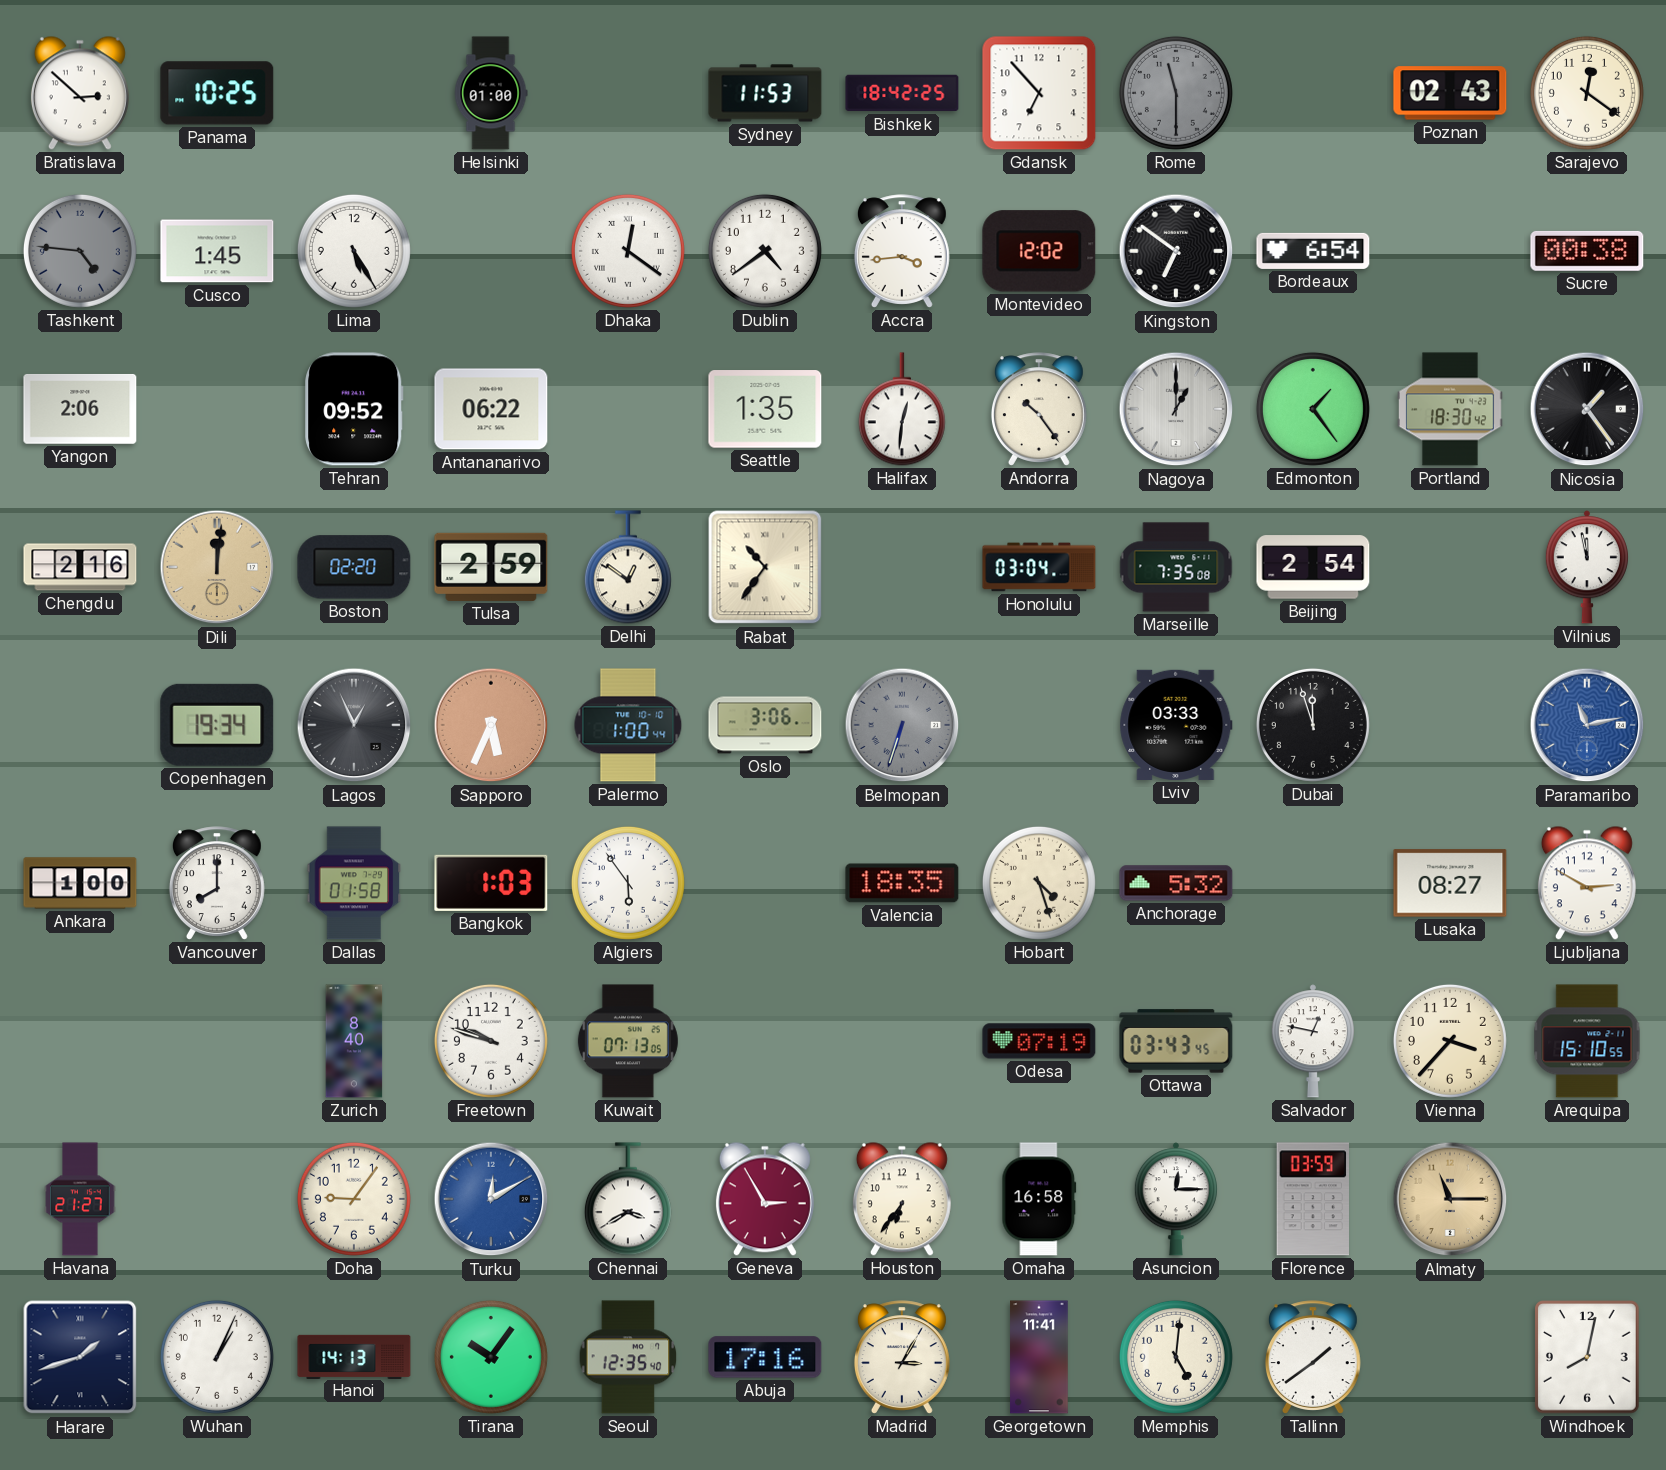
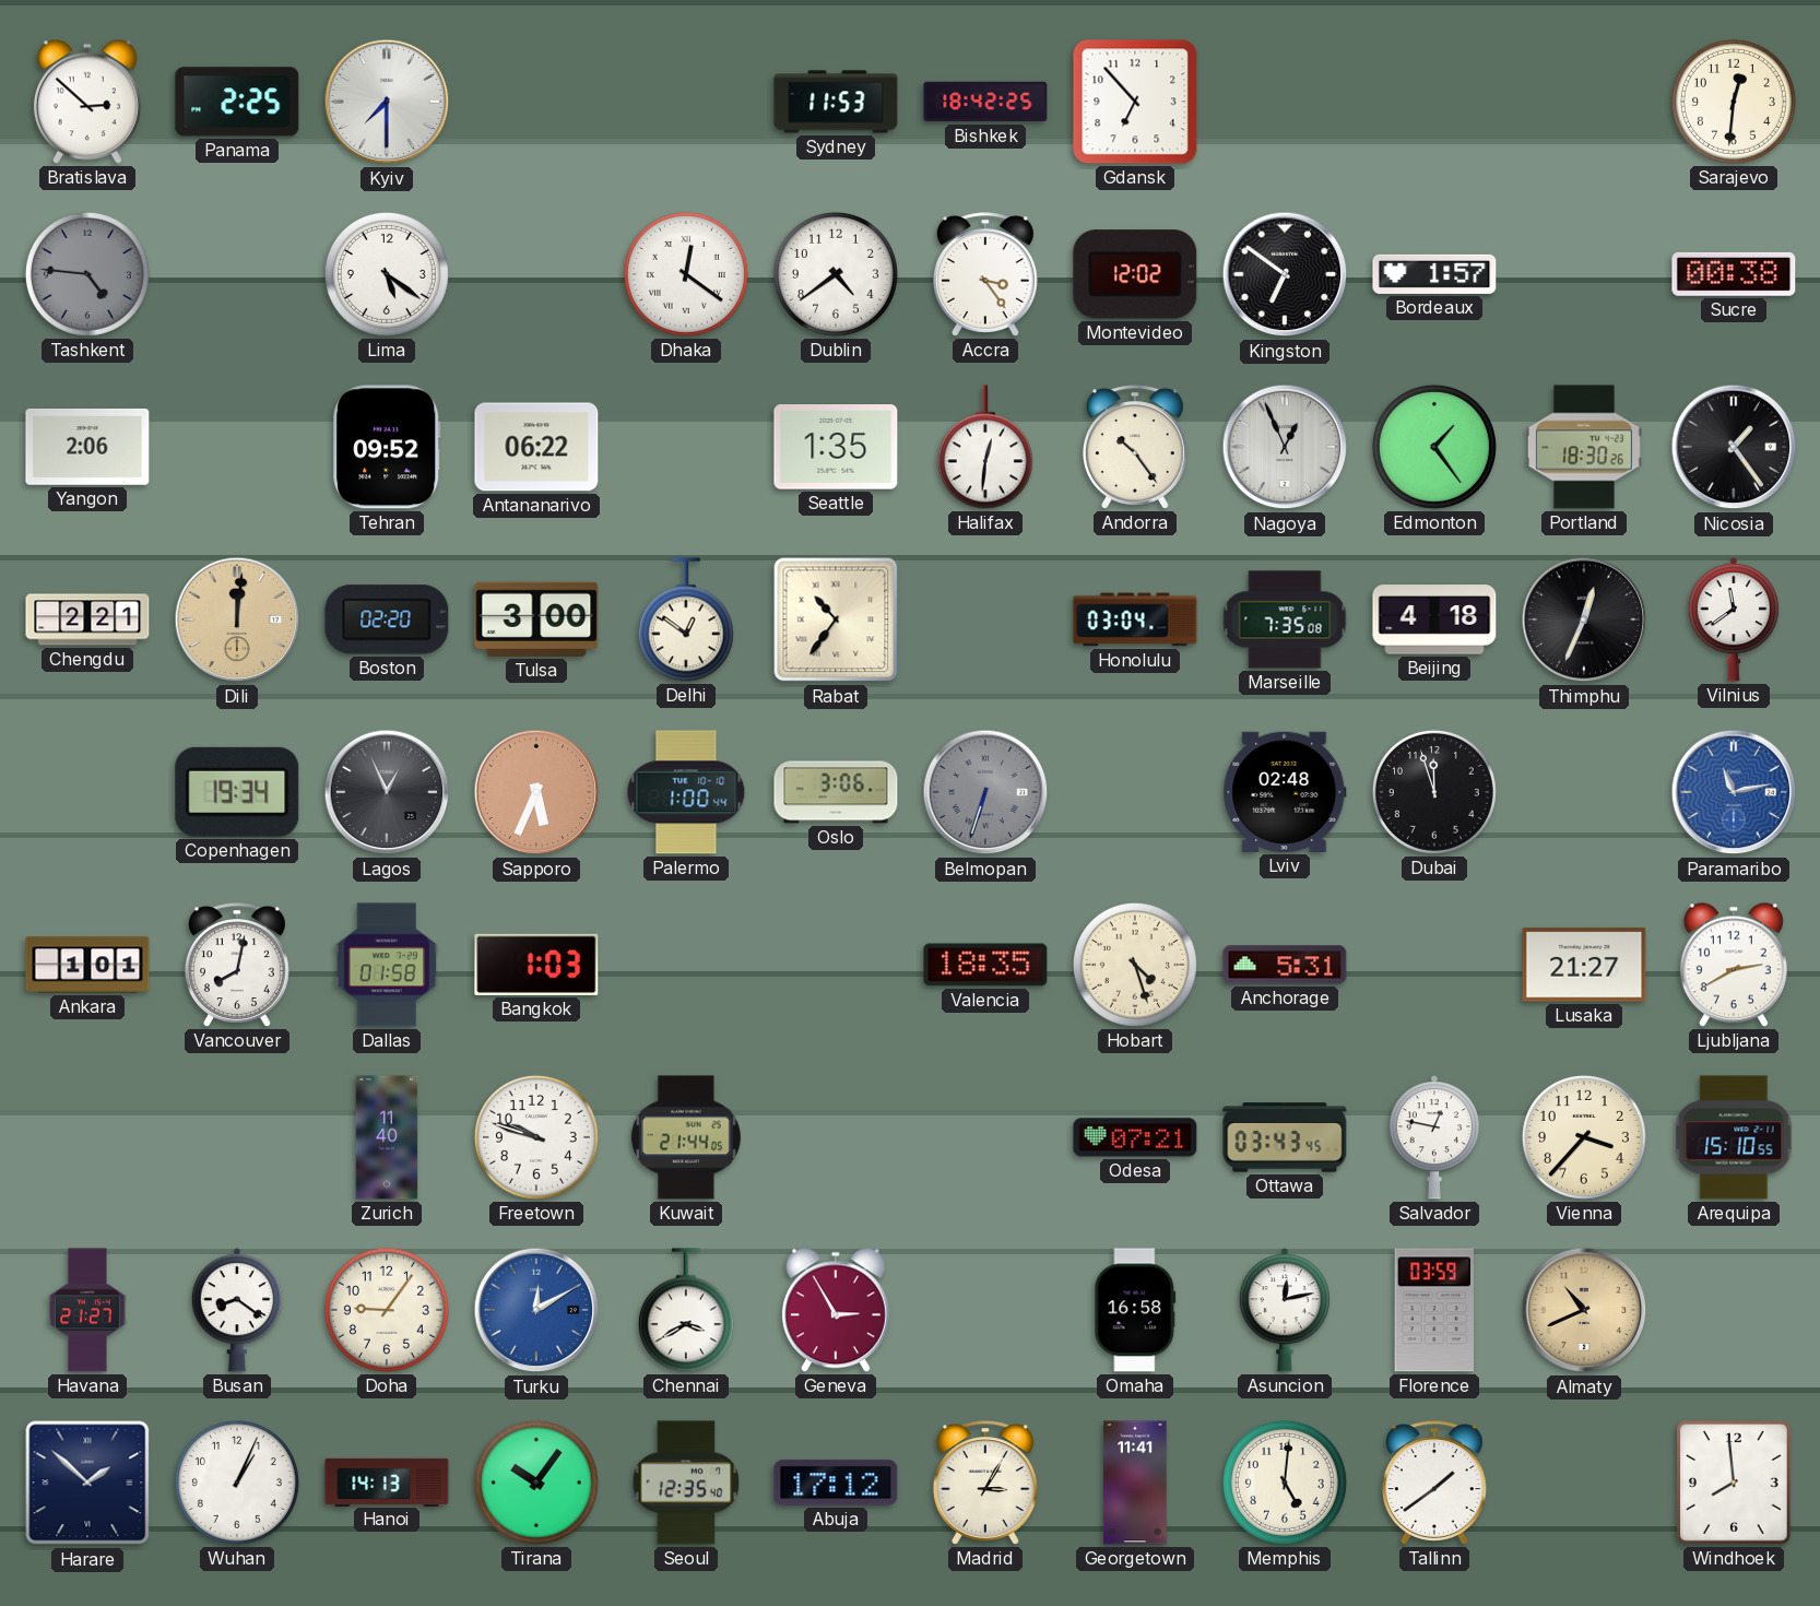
Panama: 10:25 -> 2:25
Kyiv: none -> 7:30
Helsinki: 01:00 -> none
Rome: 11:30 -> none
Poznan: 02:43 -> none
Sarajevo: 12:21 -> 12:31
Cusco: 1:45 -> none
Lima: 5:25 -> 5:21
Accra: 3:44 -> 3:24
Bordeaux: 6:54 -> 1:57
Nagoya: 1:00 -> 12:56
Portland: 18:30:42 -> 18:30:26
Chengdu: 2:16 -> 2:21
Tulsa: 2:59 -> 3:00
Beijing: 2:54 -> 4:18
Thimphu: none -> 12:34
Vilnius: 11:58 -> 11:39
Lviv: 03:33 -> 02:48
Ankara: 1:00 -> 1:01
Vancouver: 8:00 -> 8:02
Algiers: 5:54 -> none
Anchorage: 5:32 -> 5:31
Lusaka: 08:27 -> 21:27
Ljubljana: 2:50 -> 2:40
Zurich: 8:40 -> 11:40
Kuwait: 07:13 -> 21:44
Odesa: 07:19 -> 07:21
Busan: none -> 8:21
Houston: 6:36 -> none
Asuncion: 12:15 -> 12:13
Almaty: 11:15 -> 10:41
Harare: 1:42 -> 1:52
Abuja: 17:16 -> 17:12
Windhoek: 8:02 -> 7:59
